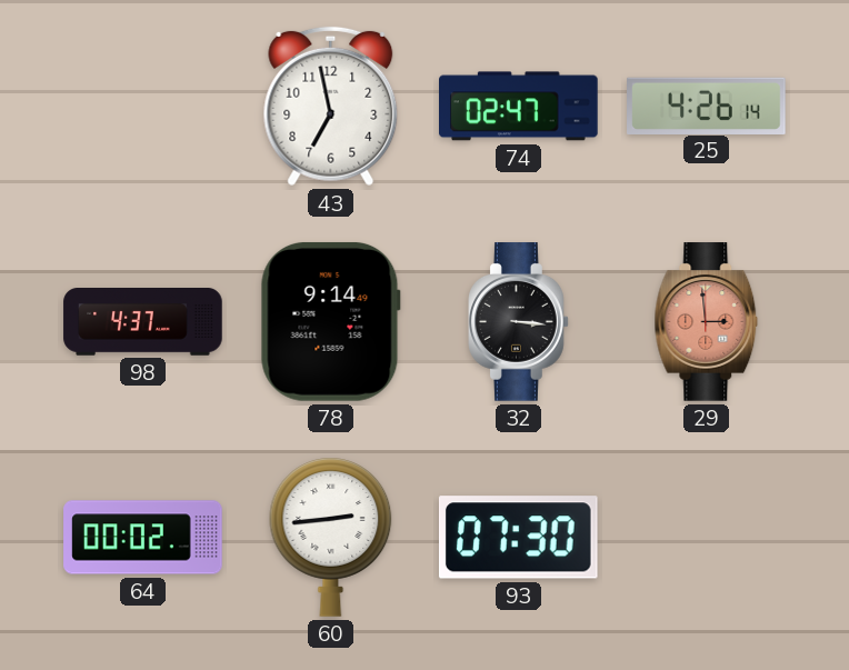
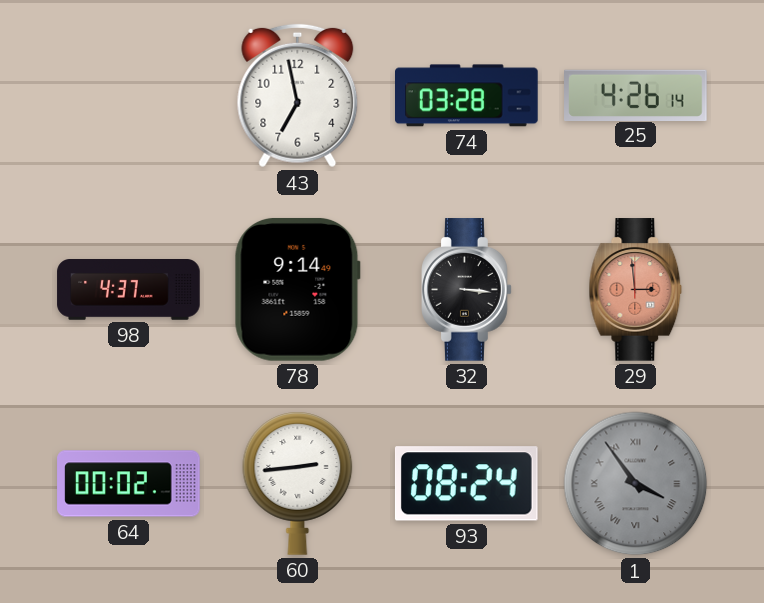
74: 02:47 -> 03:28
93: 07:30 -> 08:24
1: none -> 3:54
